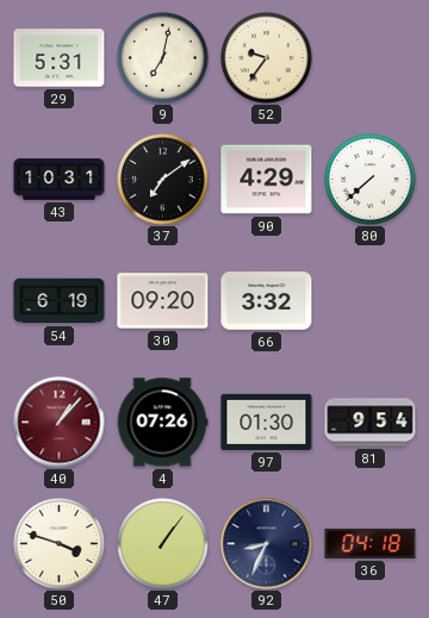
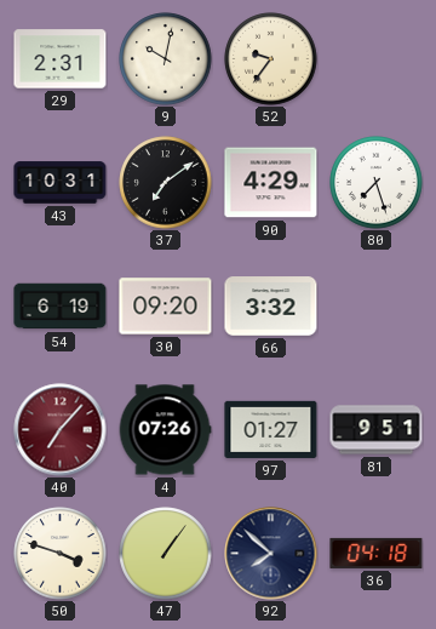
29: 5:31 -> 2:31
9: 7:02 -> 10:02
80: 7:38 -> 7:27
40: 1:07 -> 7:07
97: 01:30 -> 01:27
81: 9:54 -> 9:51
92: 8:34 -> 7:52
